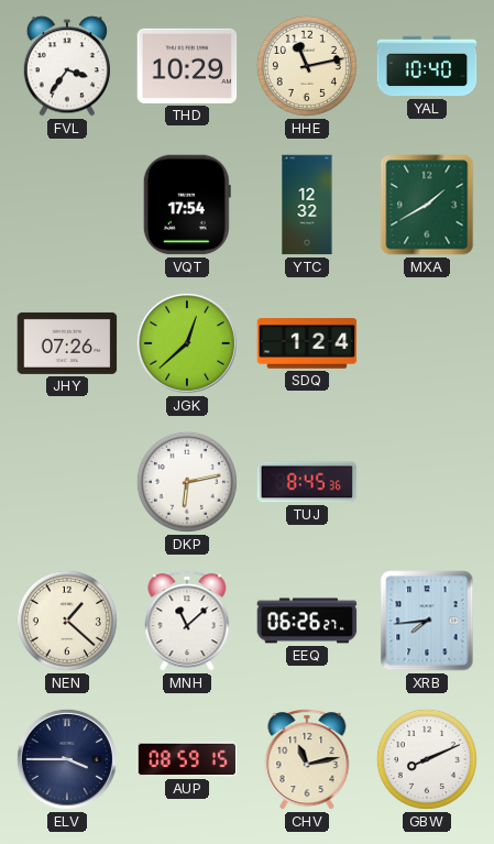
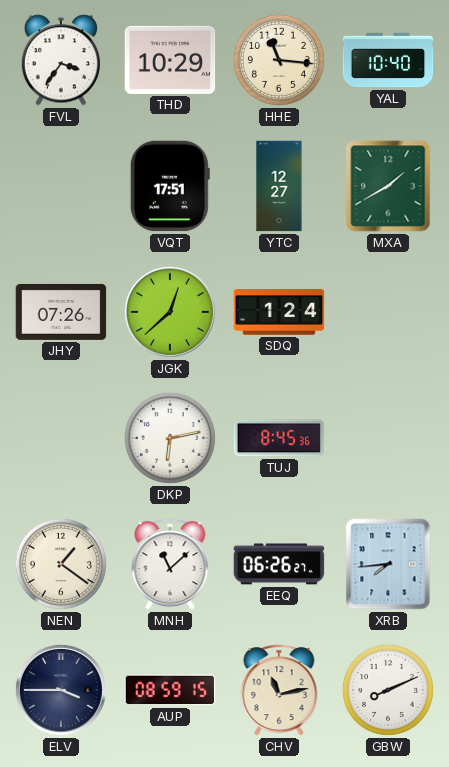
HHE: 11:13 -> 11:16
VQT: 17:54 -> 17:51
YTC: 12:32 -> 12:27
NEN: 1:22 -> 1:21
